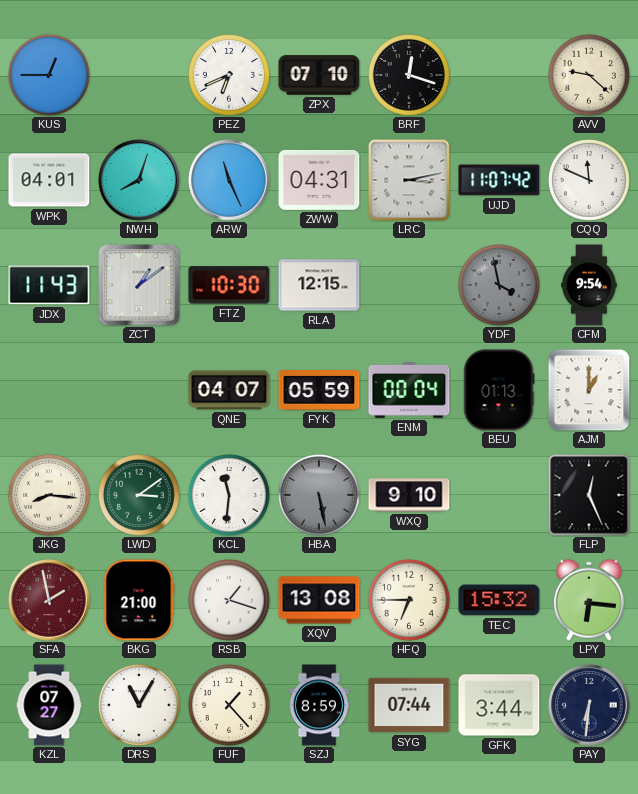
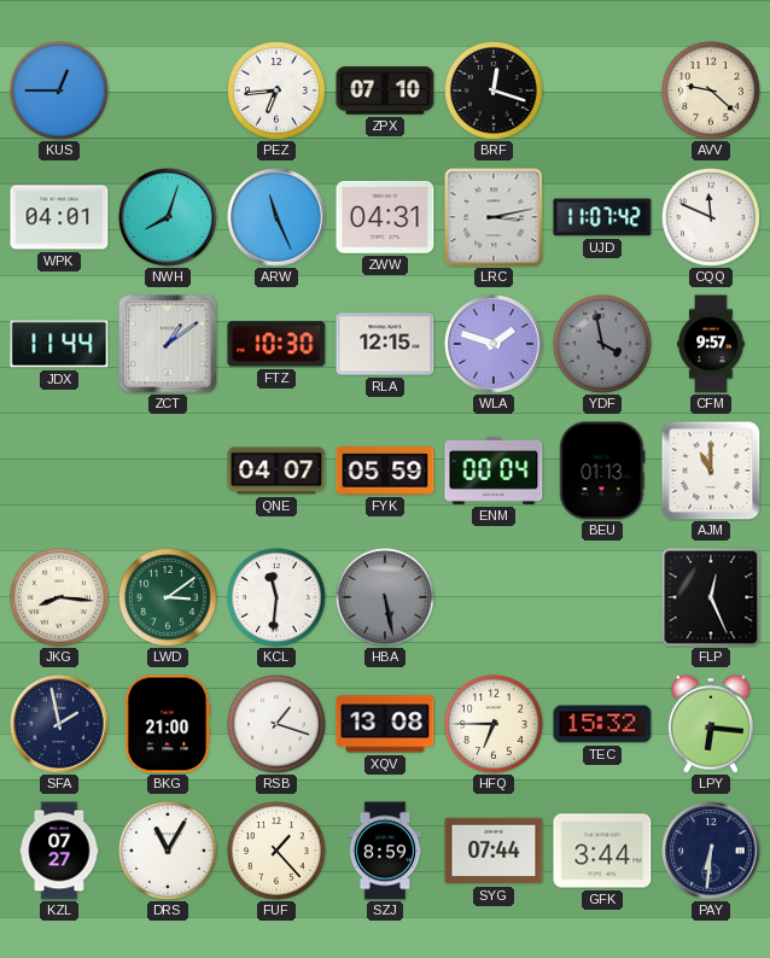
PEZ: 6:41 -> 6:44
JDX: 11:43 -> 11:44
WLA: none -> 1:48
CFM: 9:54 -> 9:57
AJM: 1:00 -> 11:00
WXQ: 9:10 -> none
SFA dial: burgundy -> navy
